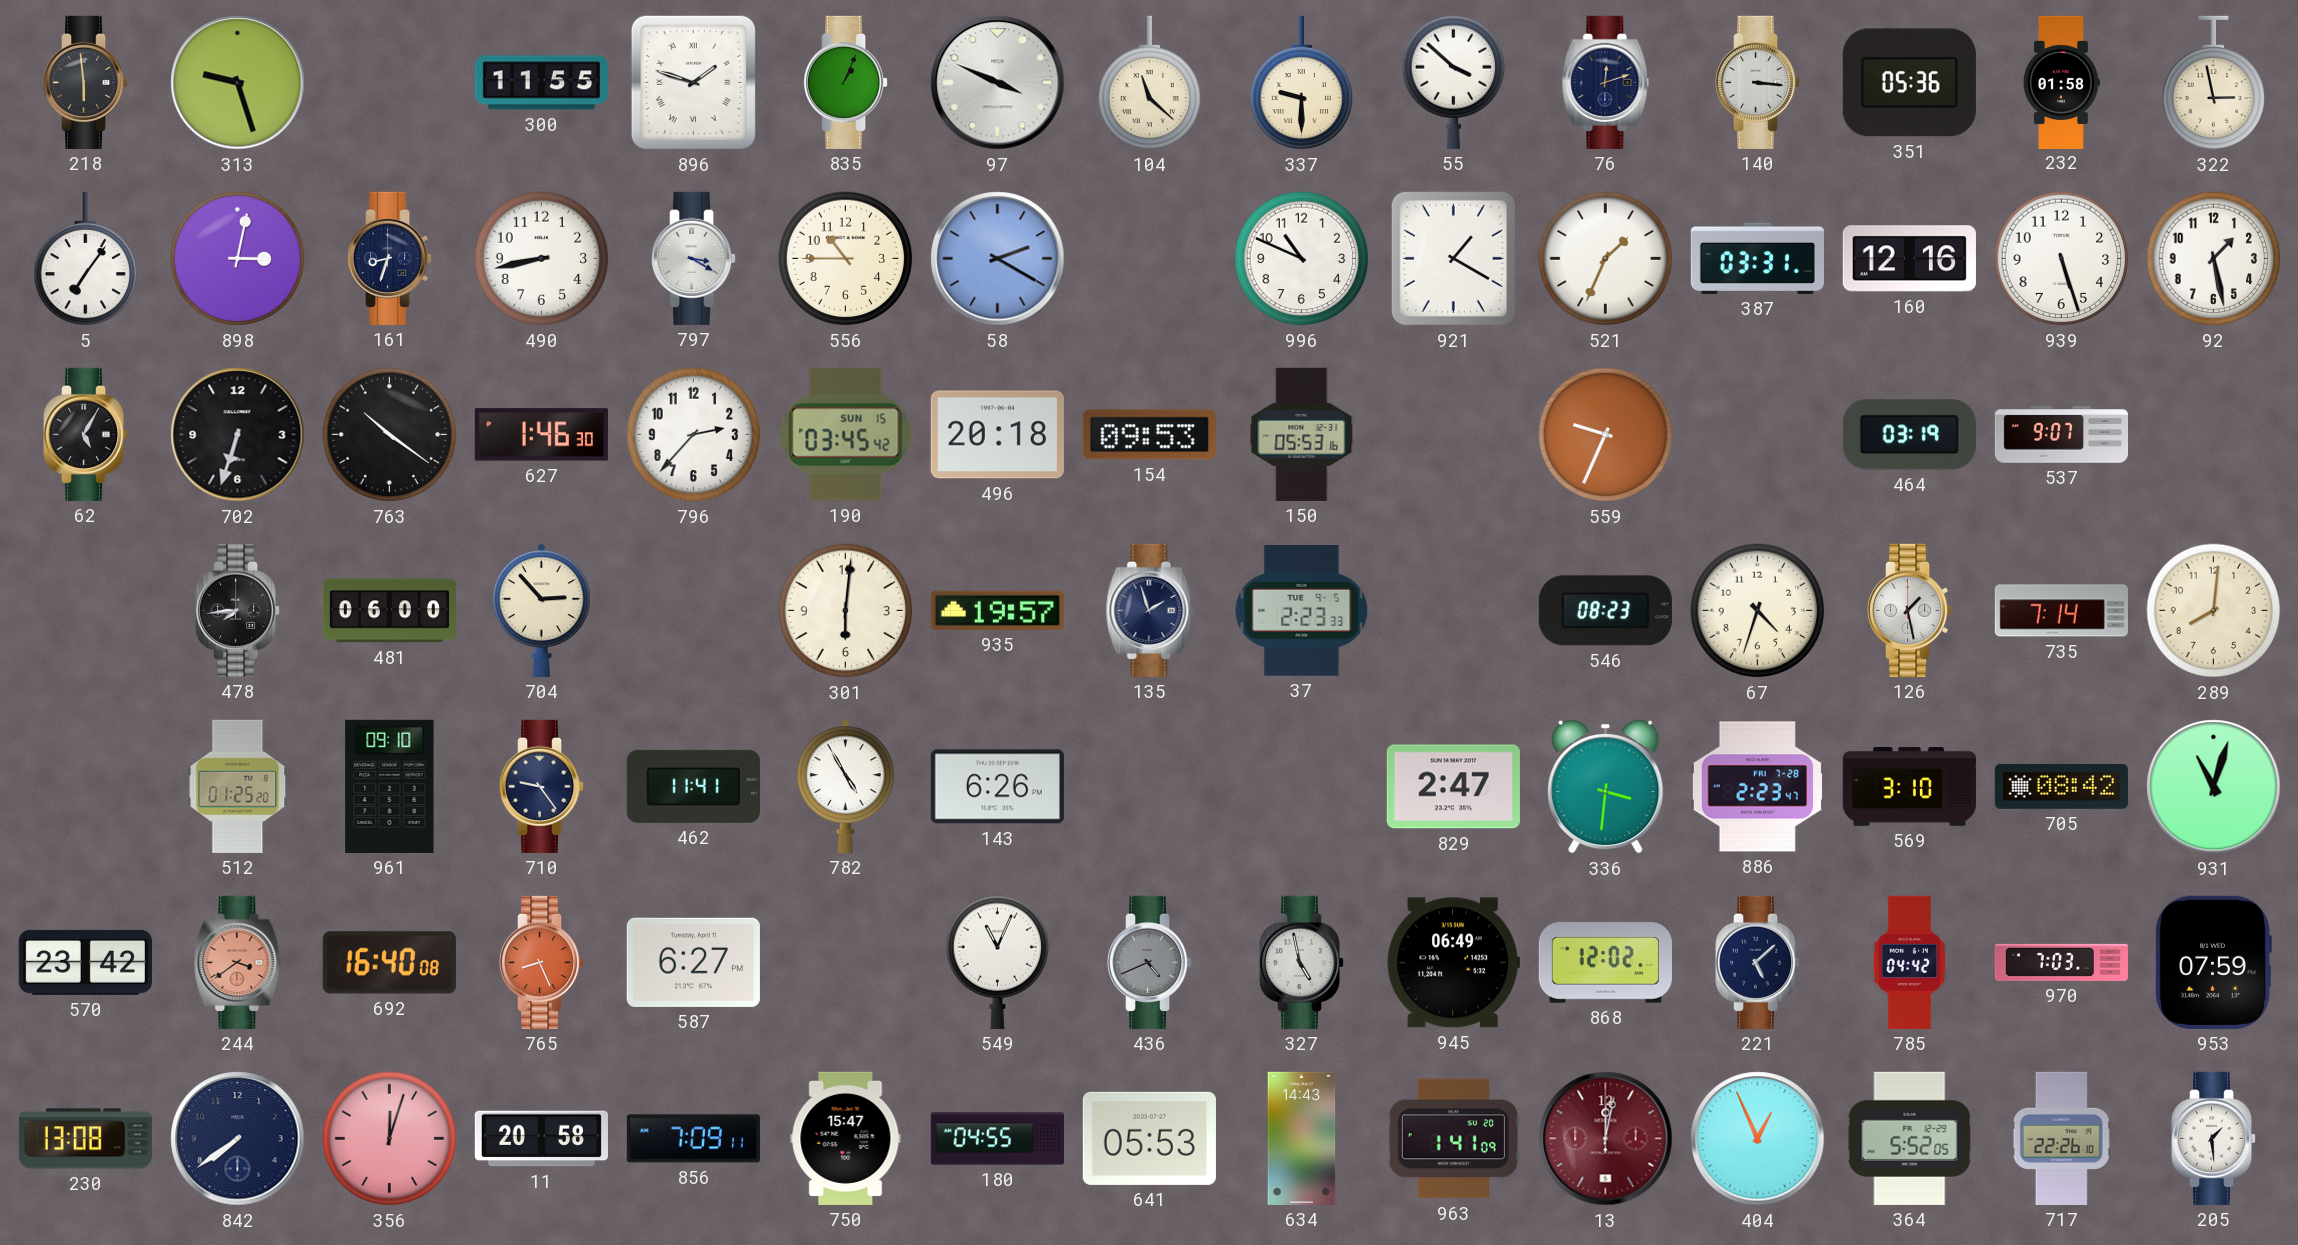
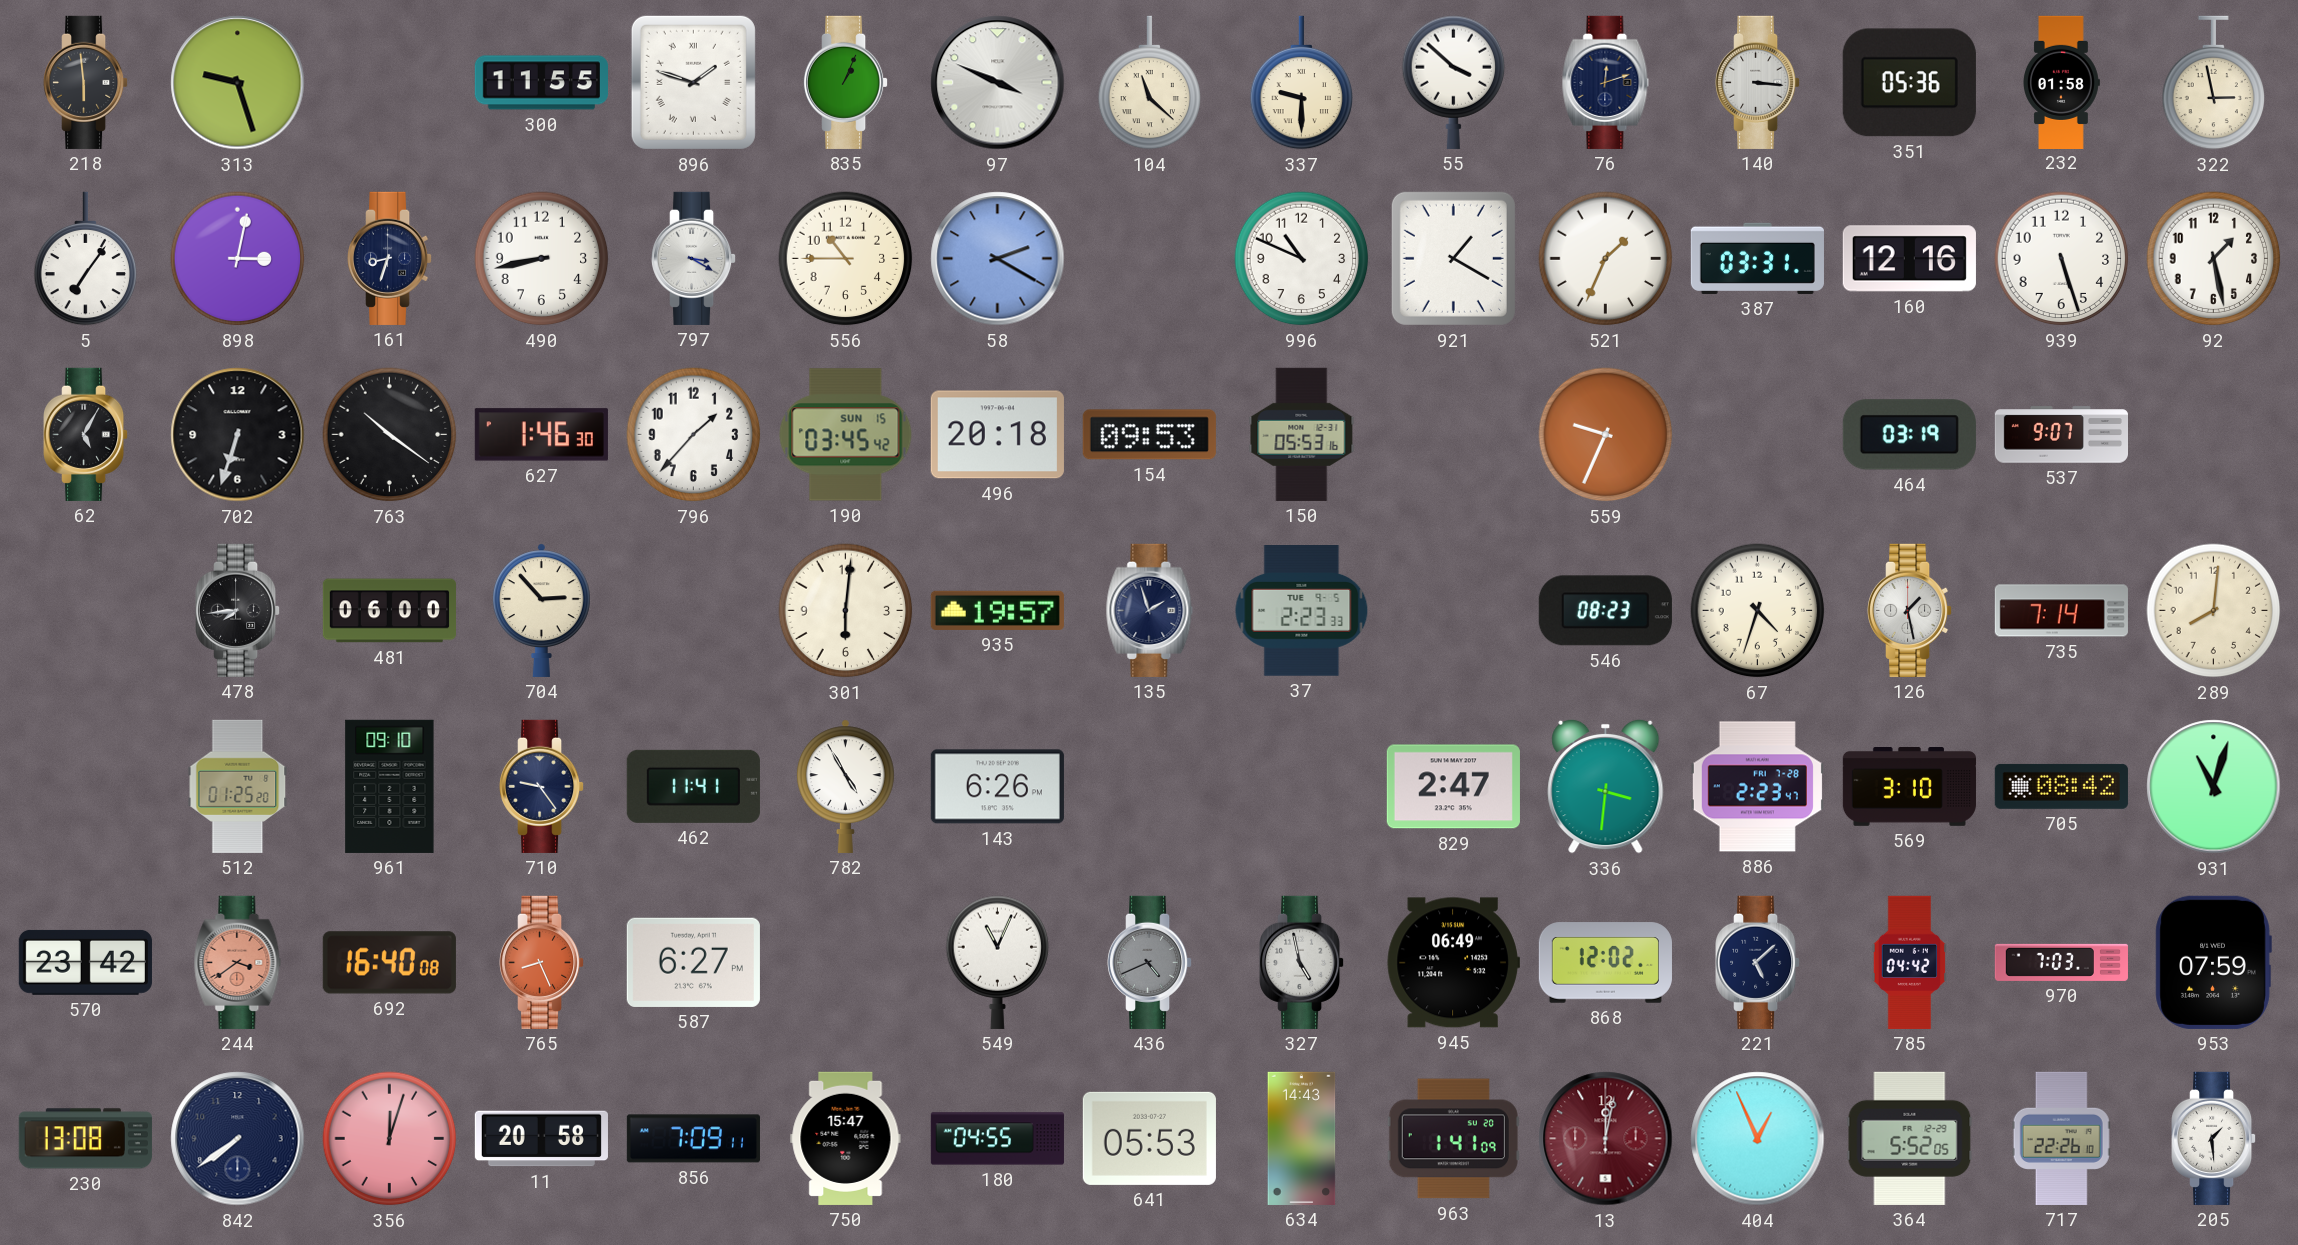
796: 2:37 -> 1:37
